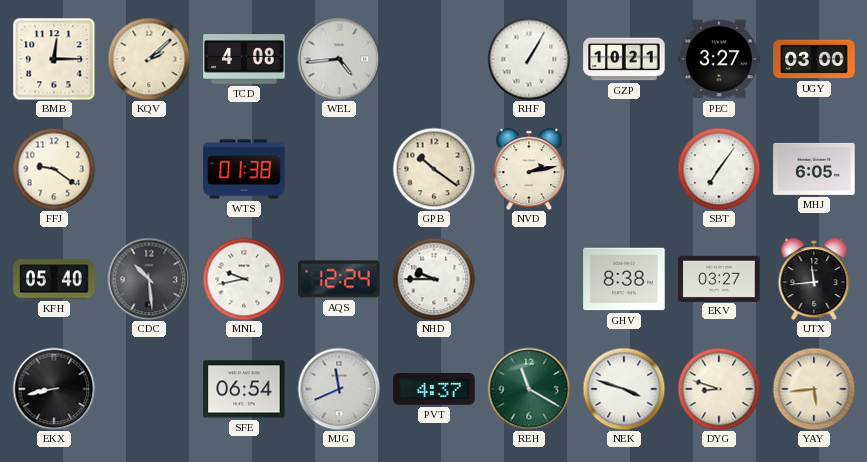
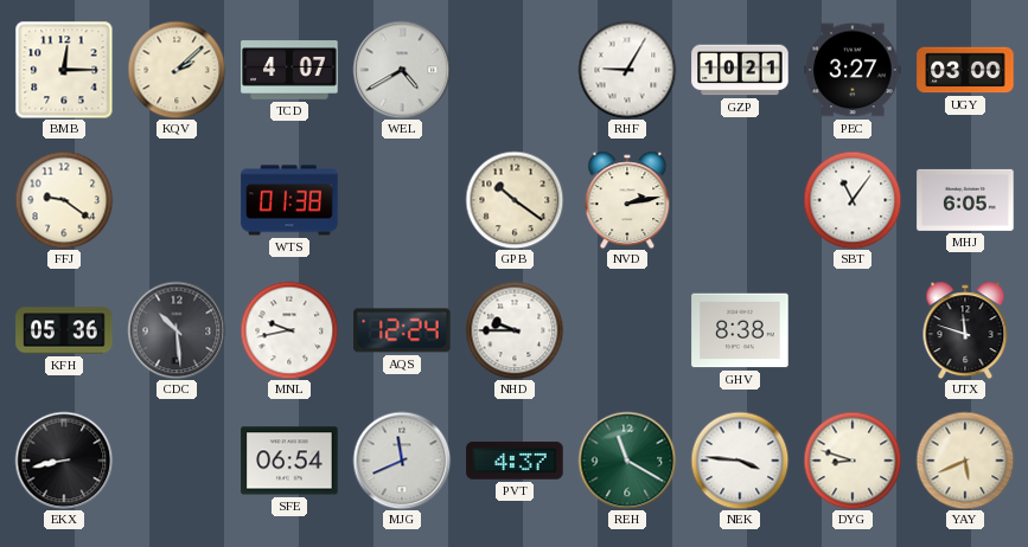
TCD: 4:08 -> 4:07
WEL: 4:44 -> 4:40
RHF: 1:05 -> 9:05
SBT: 7:06 -> 11:06
KFH: 05:40 -> 05:36
EKV: 03:27 -> none
UTX: 11:44 -> 11:48
NEK: 3:48 -> 3:46
YAY: 5:44 -> 5:41
